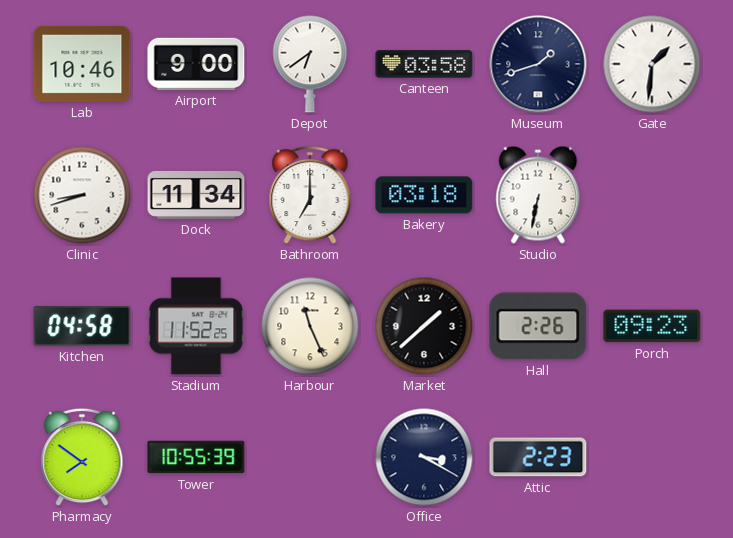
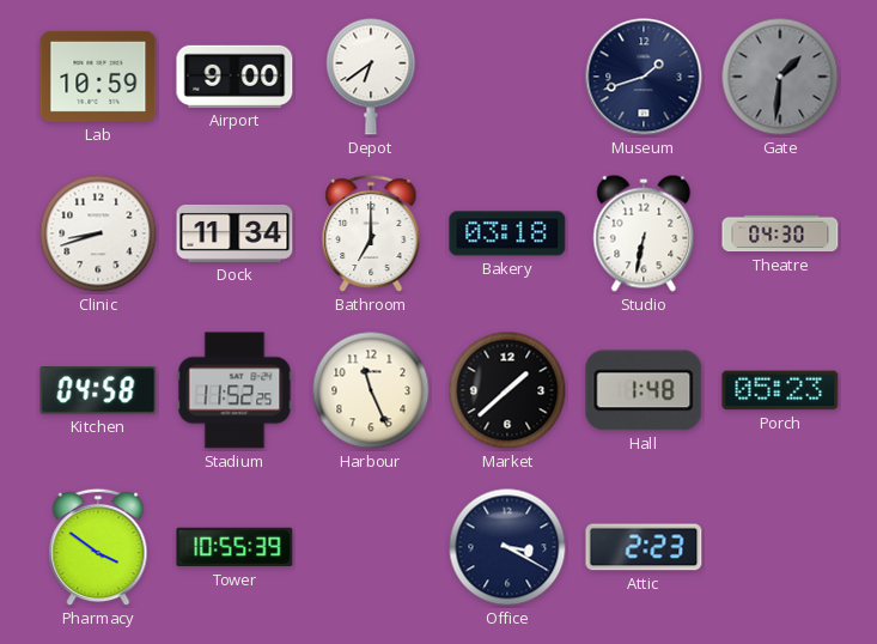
Lab: 10:46 -> 10:59
Canteen: 03:58 -> none
Gate dial: white -> grey
Theatre: none -> 04:30
Hall: 2:26 -> 1:48
Porch: 09:23 -> 05:23
Pharmacy: 7:51 -> 3:51
